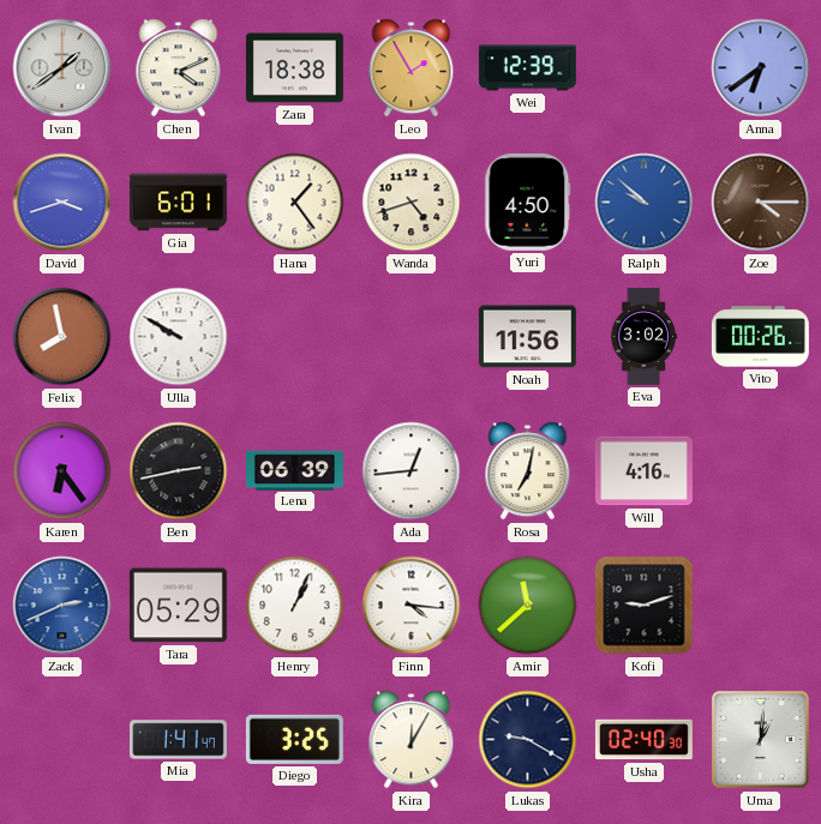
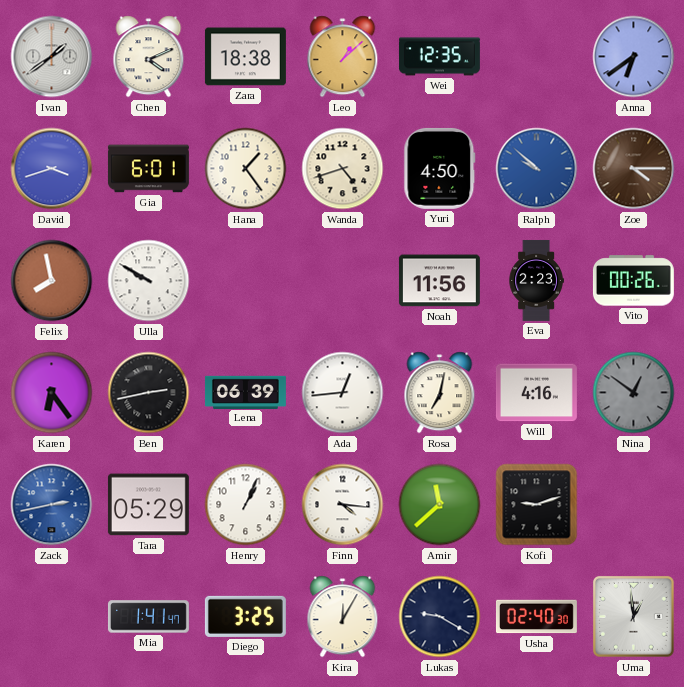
Leo: 1:55 -> 1:08
Wei: 12:39 -> 12:35
Eva: 3:02 -> 2:23
Nina: none -> 12:51
Zack: 2:41 -> 2:43
Uma: 1:01 -> 12:59
